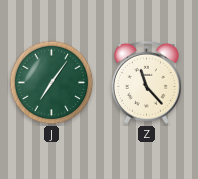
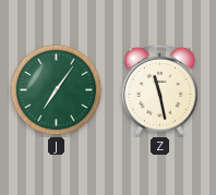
Z: 11:23 -> 11:28
